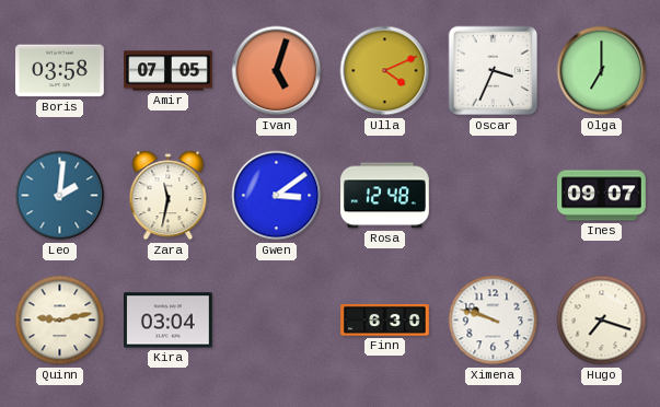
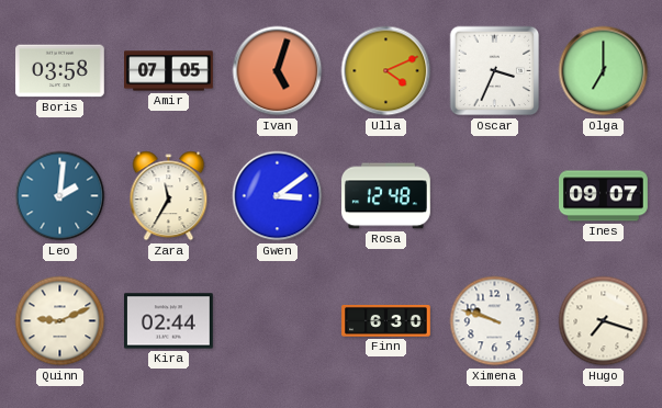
Zara: 11:32 -> 11:35
Quinn: 9:13 -> 9:11
Kira: 03:04 -> 02:44
